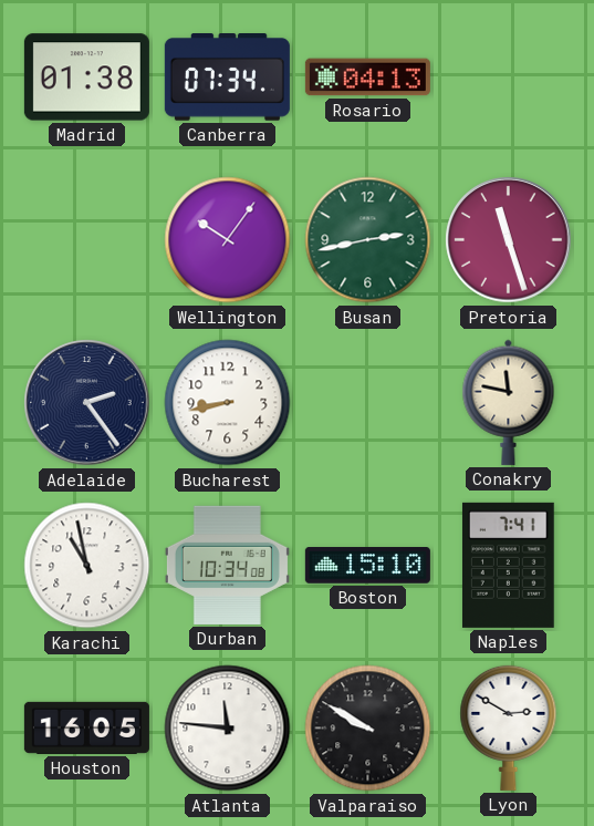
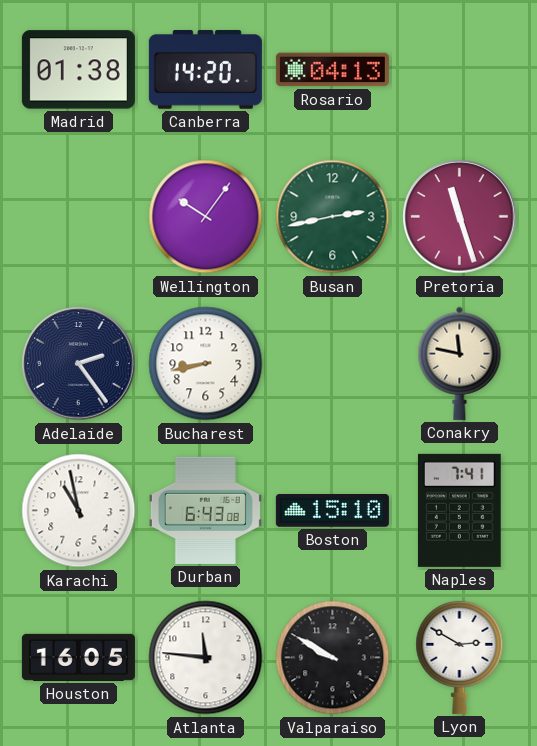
Canberra: 07:34 -> 14:20
Durban: 10:34 -> 6:43
